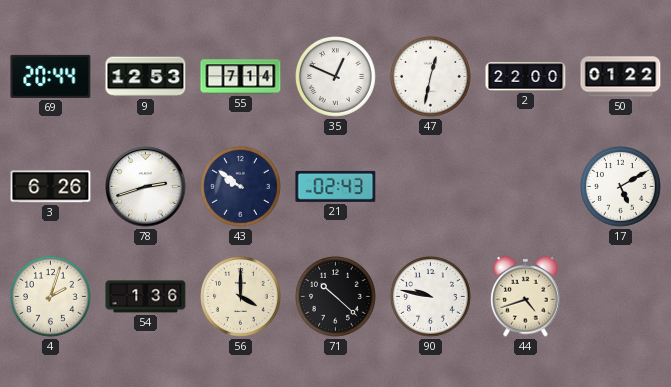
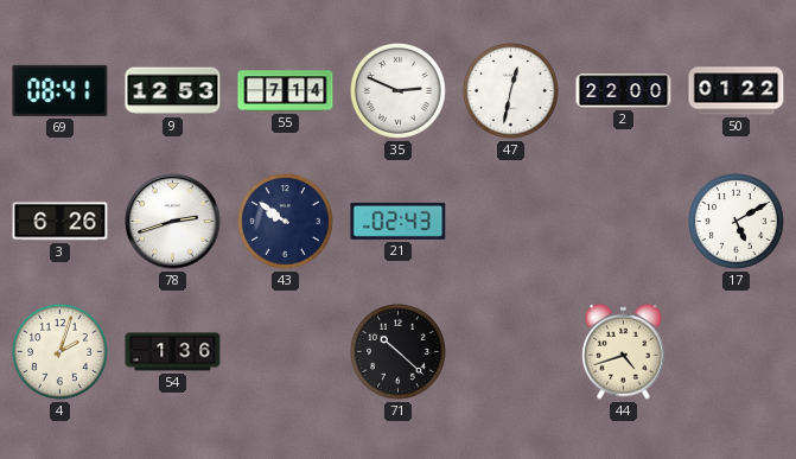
69: 20:44 -> 08:41
35: 12:49 -> 2:49
56: 4:00 -> none
90: 9:47 -> none
